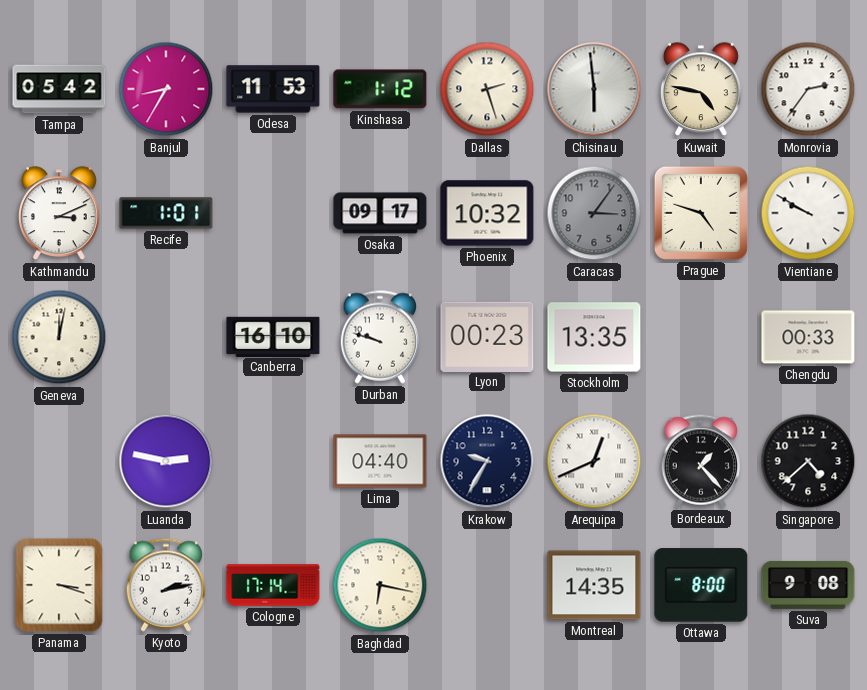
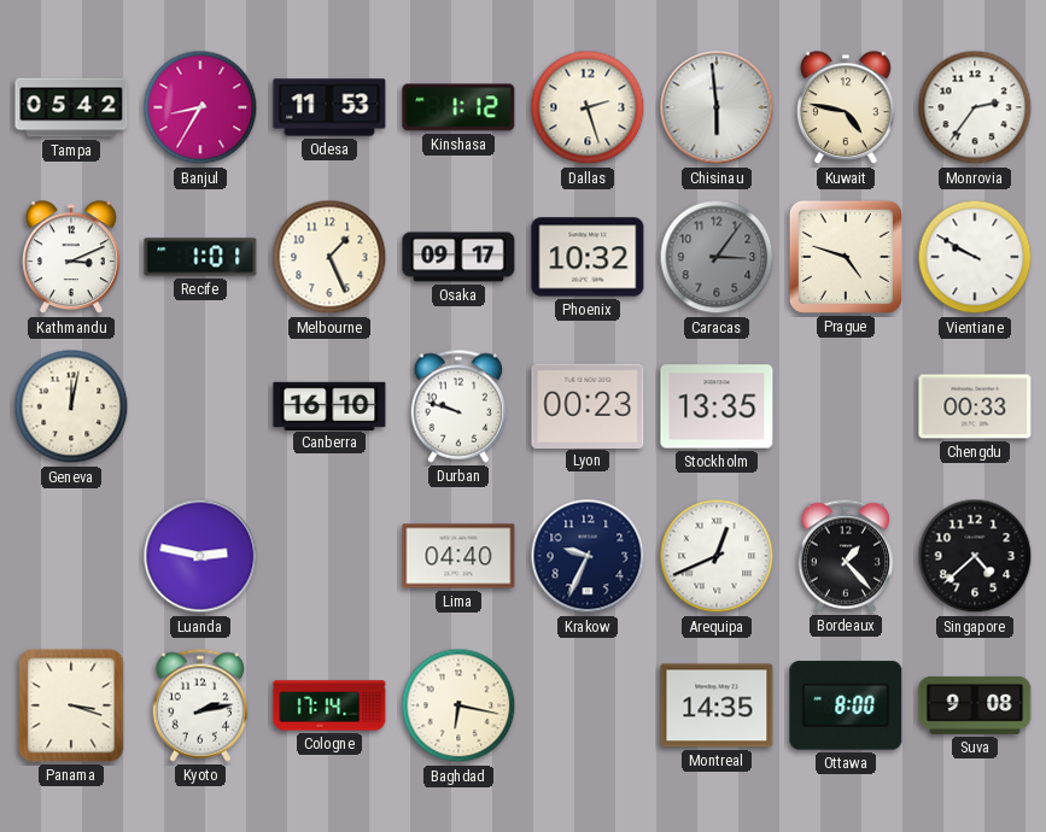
Melbourne: none -> 1:26
Krakow: 9:35 -> 9:34
